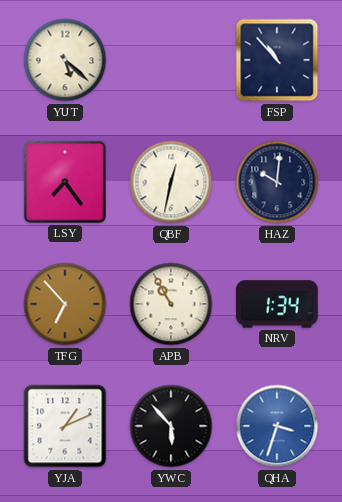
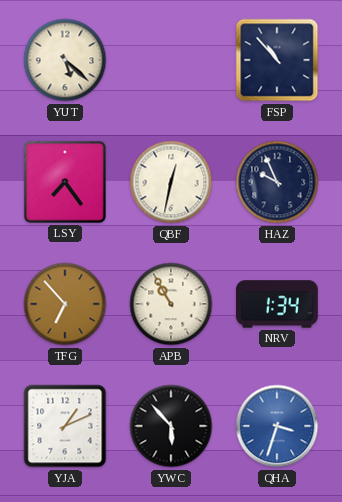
HAZ: 10:01 -> 9:56
